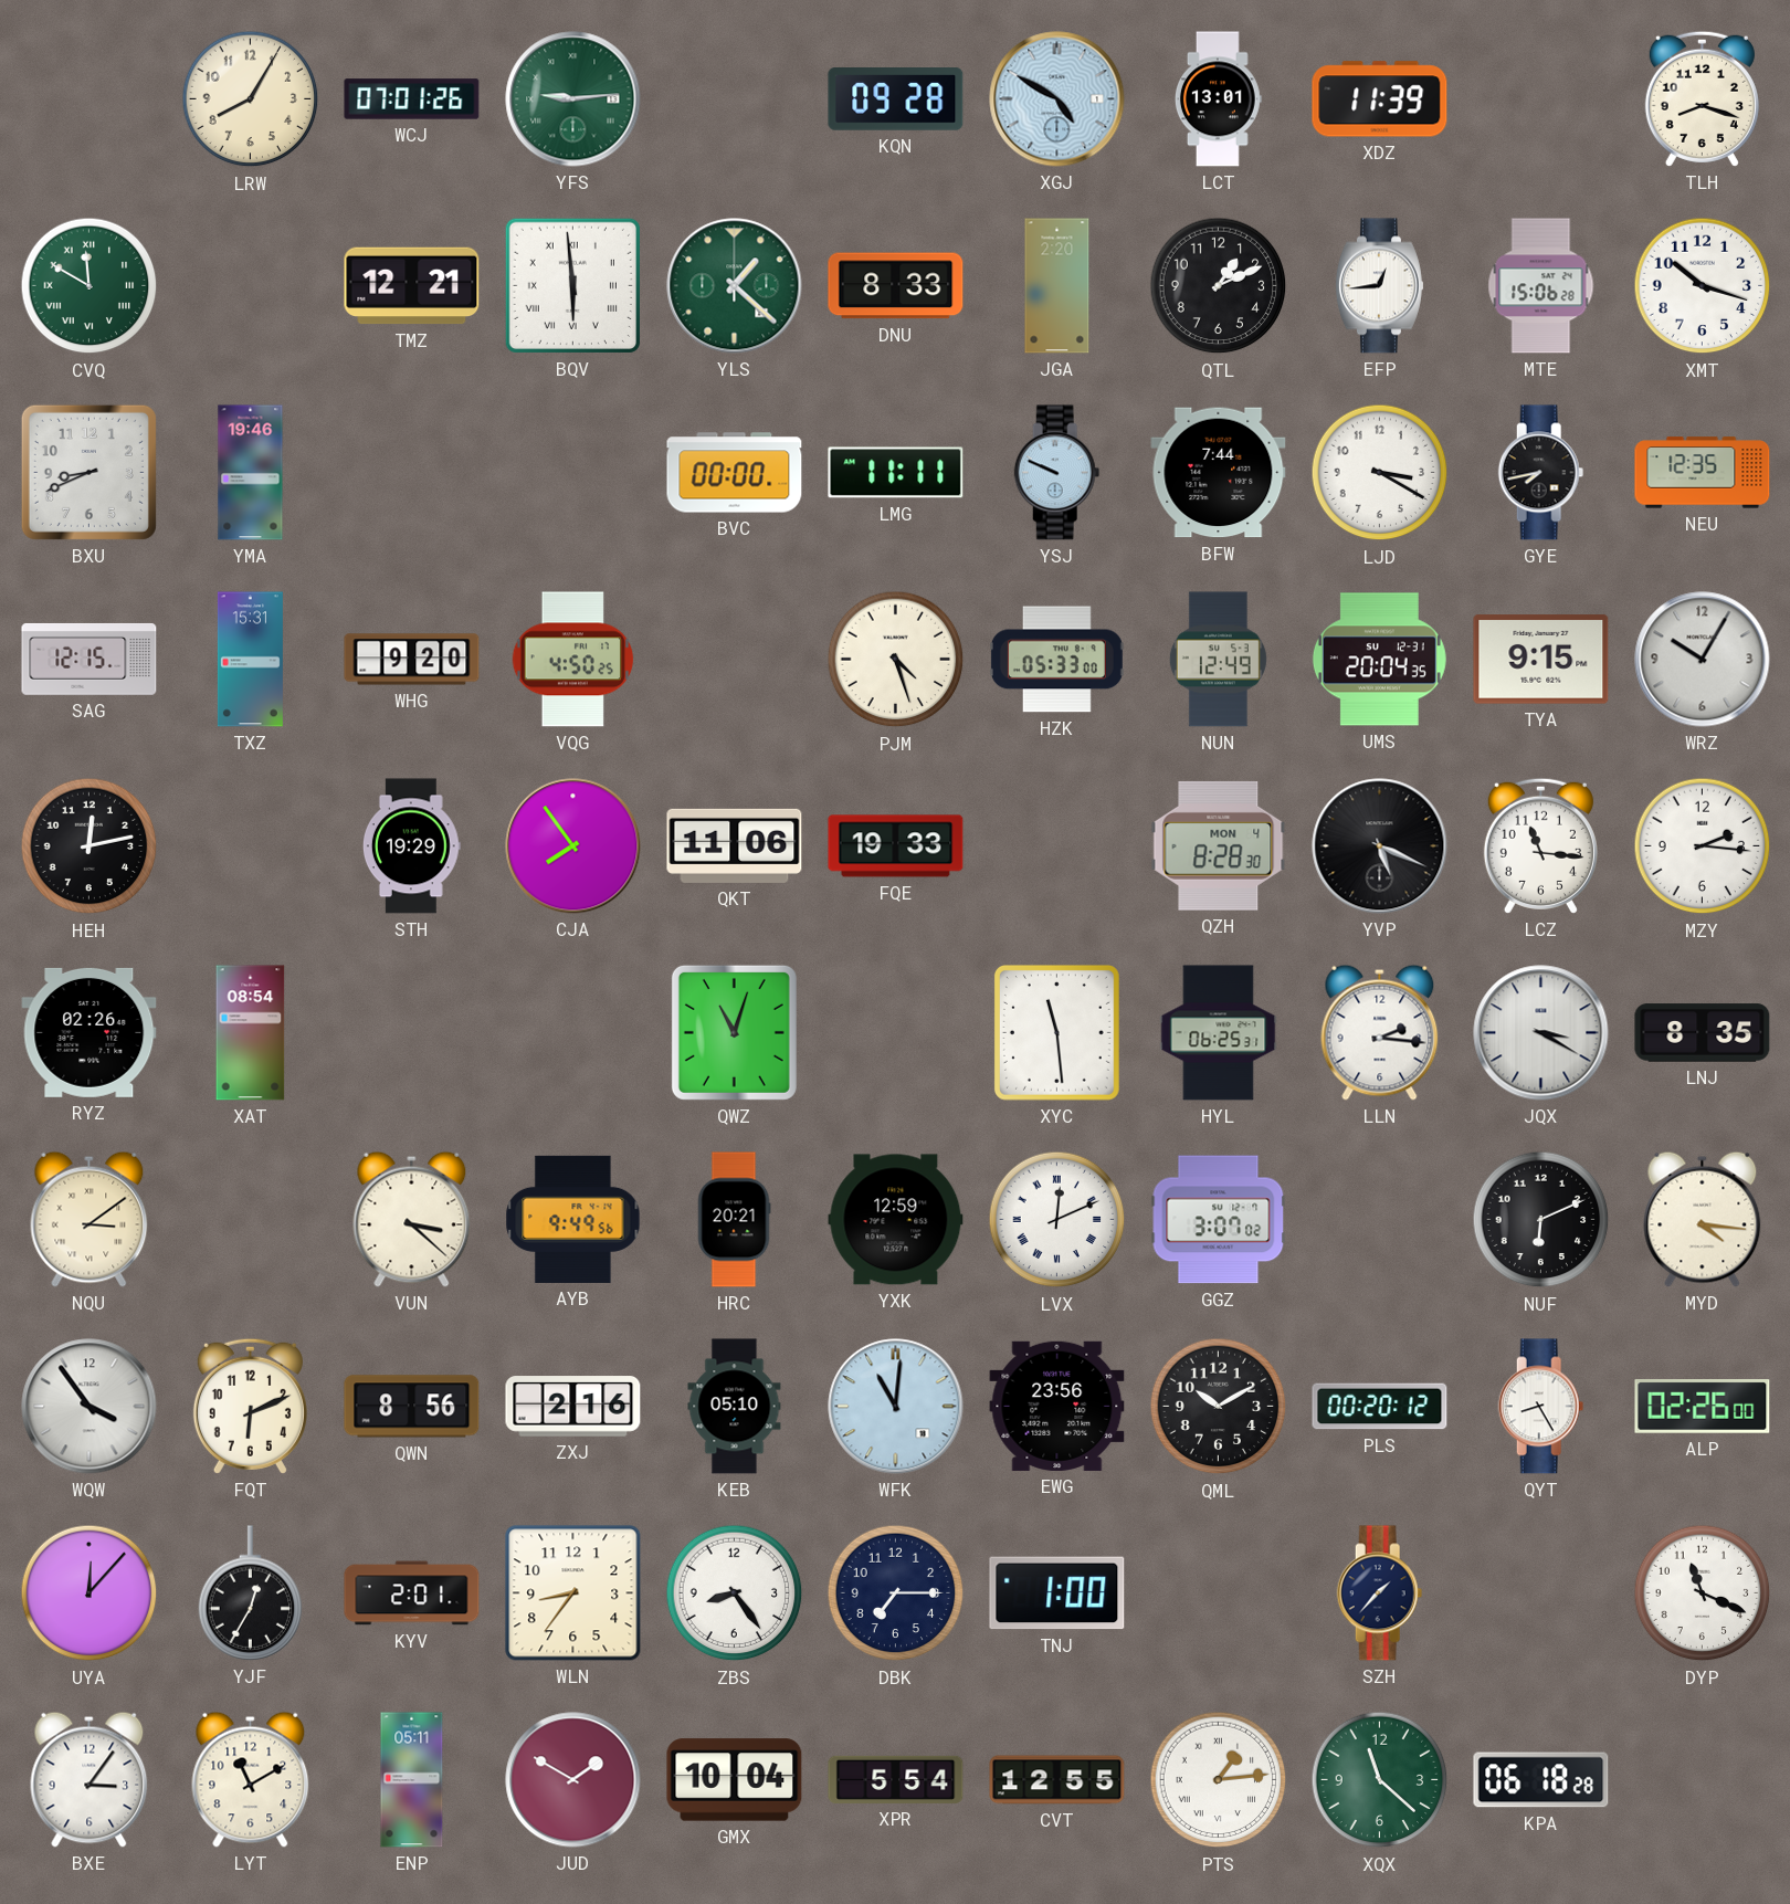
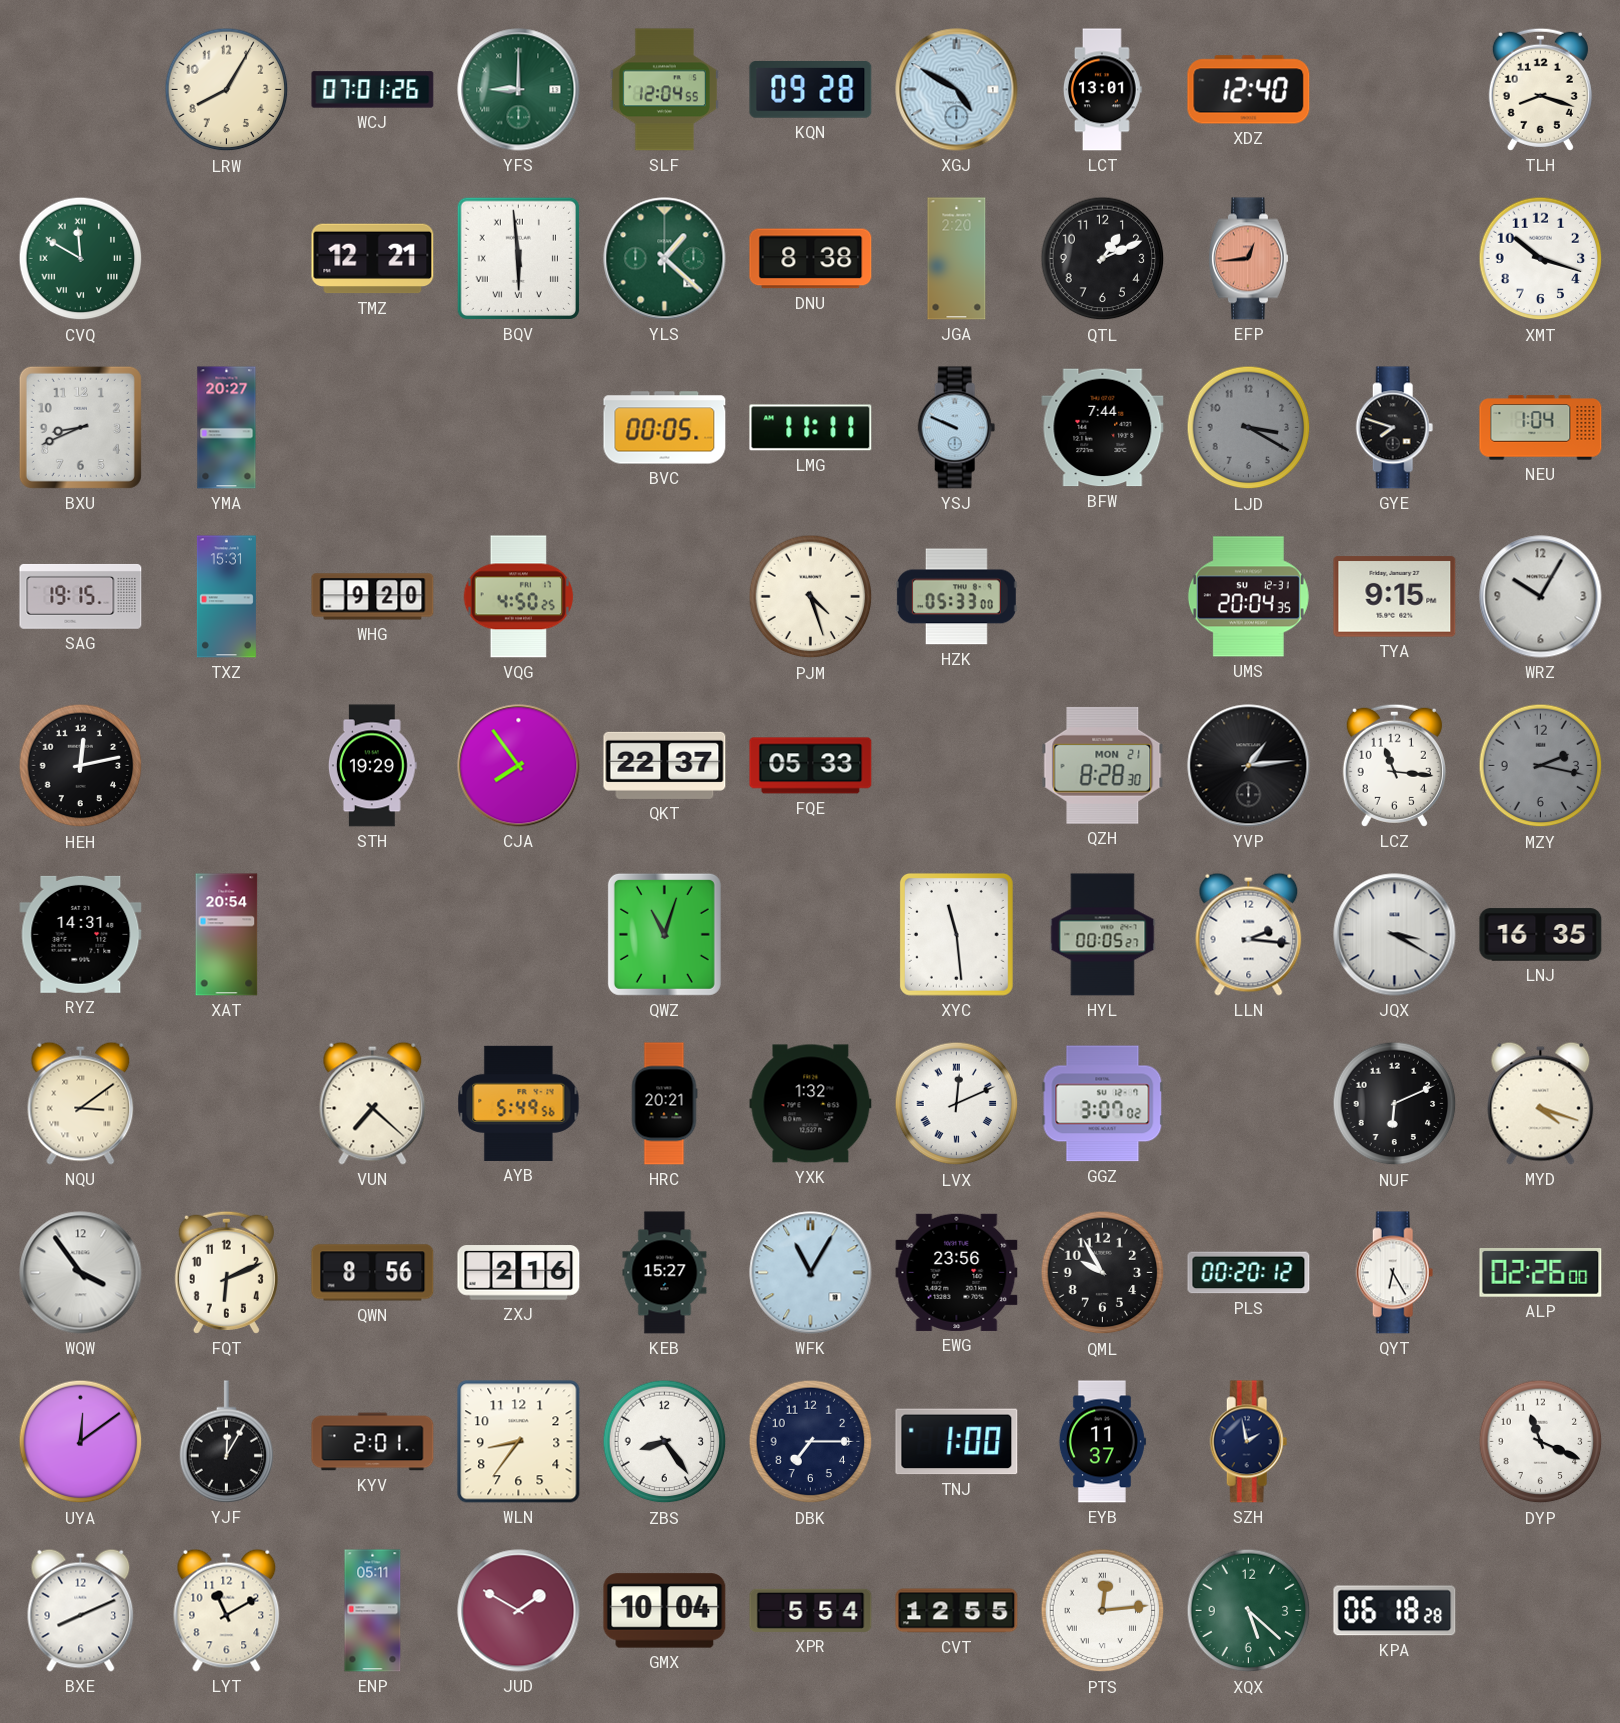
YFS: 9:14 -> 9:00
SLF: none -> 12:04
XDZ: 11:39 -> 12:40
DNU: 8:33 -> 8:38
EFP dial: white -> salmon
MTE: 15:06 -> none
YMA: 19:46 -> 20:27
BVC: 00:00 -> 00:05
LJD dial: white -> grey
GYE: 7:43 -> 7:48
NEU: 12:35 -> 1:04
SAG: 12:15 -> 19:15
NUN: 12:49 -> none
QKT: 11:06 -> 22:37
FQE: 19:33 -> 05:33
QZH date: MON 4 -> MON 21
YVP: 5:19 -> 1:14
MZY: 2:16 -> 2:17
MZY dial: white -> grey
RYZ: 02:26 -> 14:31
XAT: 08:54 -> 20:54
HYL: 06:25 -> 00:05
LNJ: 8:35 -> 16:35
VUN: 3:22 -> 7:22
AYB: 9:49 -> 5:49
YXK: 12:59 -> 1:32
MYD: 4:16 -> 4:18
KEB: 05:10 -> 15:27
WFK: 11:01 -> 11:05
QML: 10:10 -> 9:55
QYT: 8:25 -> 6:25
UYA: 12:07 -> 12:09
YJF: 12:35 -> 12:05
EYB: none -> 11:37
SZH: 1:37 -> 1:58
BXE: 3:06 -> 8:11
PTS: 1:14 -> 12:14
XQX: 11:22 -> 5:22
